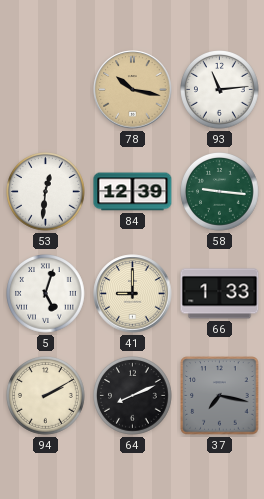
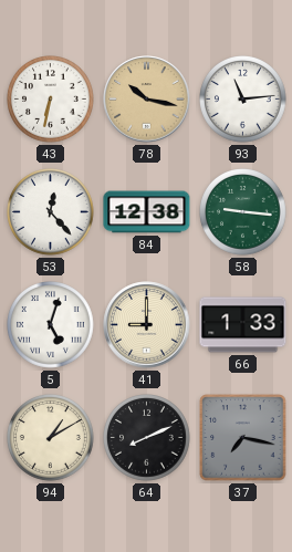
43: none -> 6:32
53: 12:31 -> 12:23
84: 12:39 -> 12:38
94: 2:10 -> 1:10
